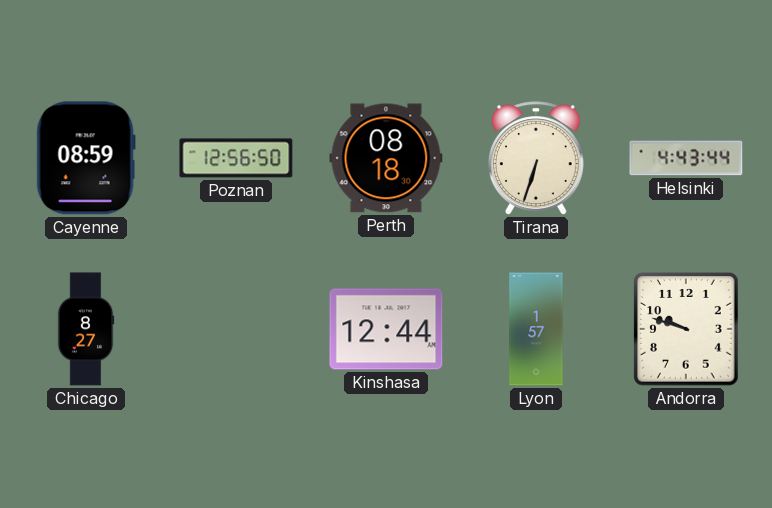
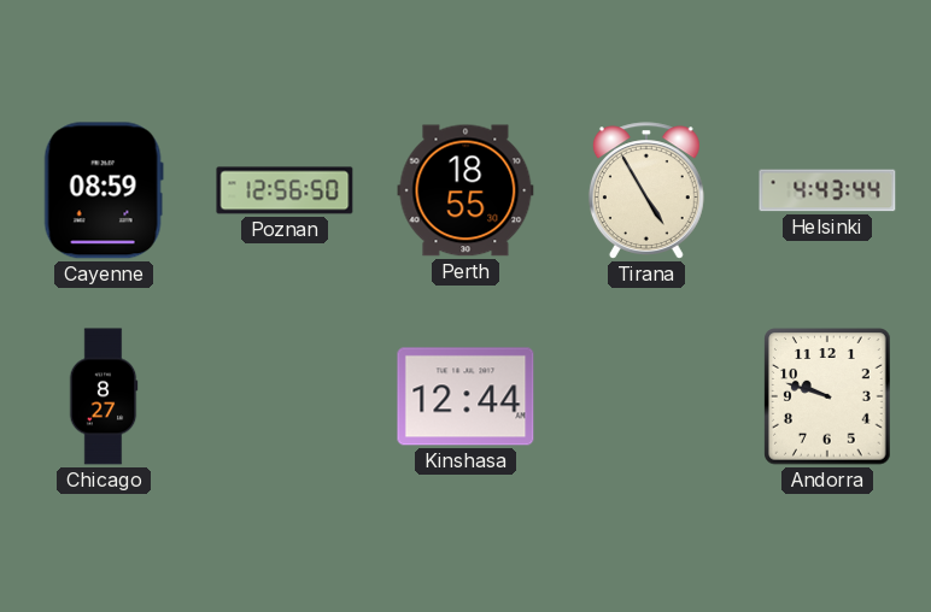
Perth: 08:18 -> 18:55
Tirana: 6:33 -> 4:55
Lyon: 1:57 -> none
